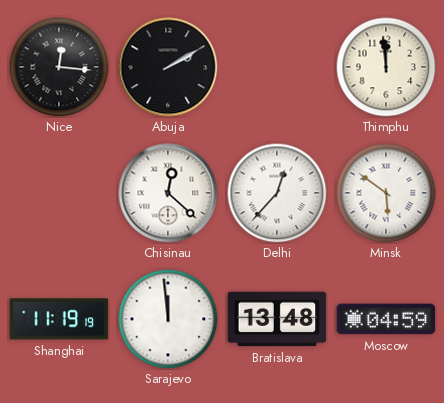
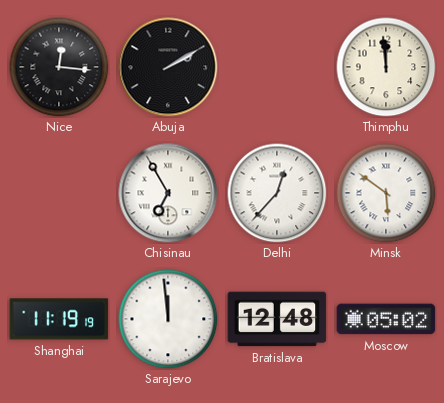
Chisinau: 12:22 -> 6:55
Bratislava: 13:48 -> 12:48
Moscow: 04:59 -> 05:02
